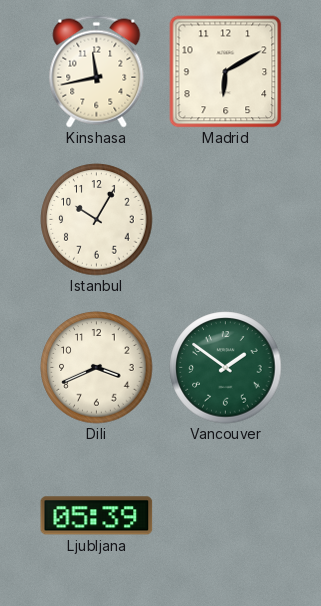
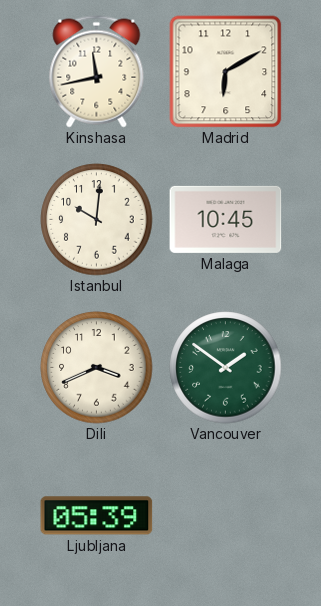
Istanbul: 10:05 -> 10:01
Malaga: none -> 10:45
